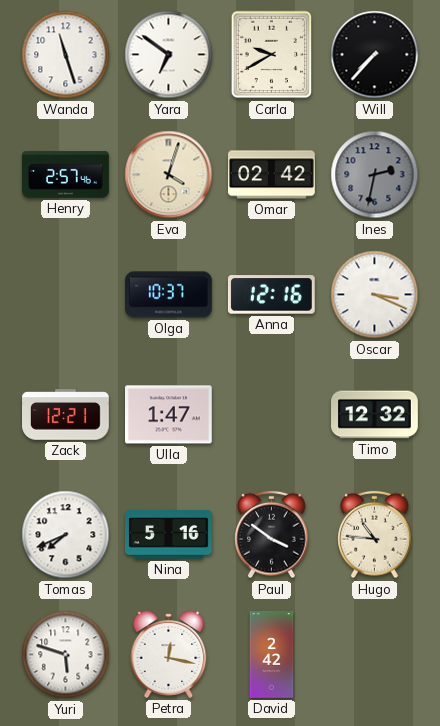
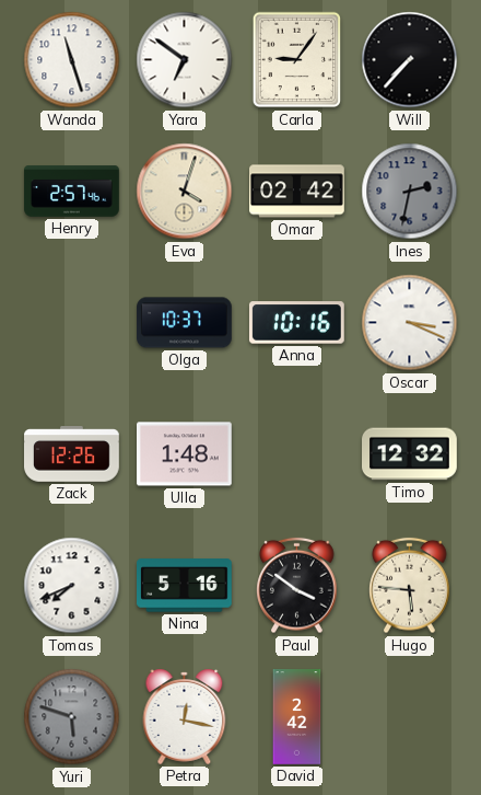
Carla: 9:40 -> 9:06
Anna: 12:16 -> 10:16
Zack: 12:21 -> 12:26
Ulla: 1:47 -> 1:48
Hugo: 10:46 -> 5:46
Yuri dial: white -> grey
